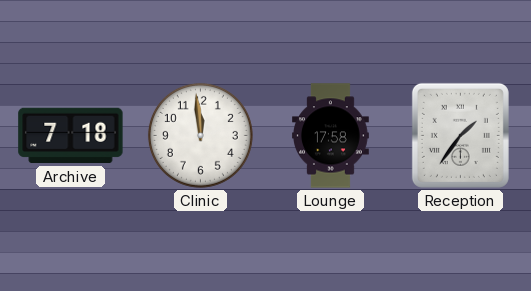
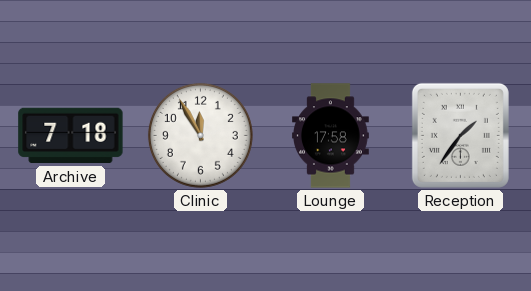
Clinic: 11:59 -> 11:55
